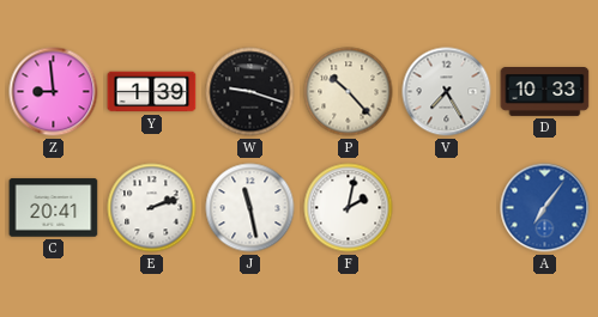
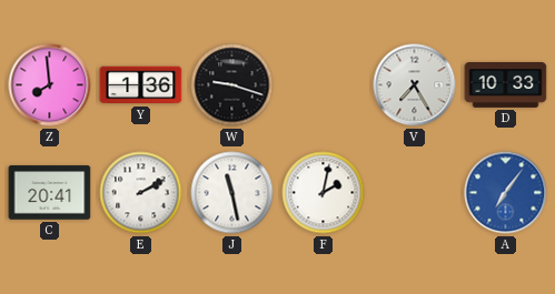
Z: 8:59 -> 7:59
Y: 1:39 -> 1:36
P: 10:23 -> none
E: 2:12 -> 2:10
